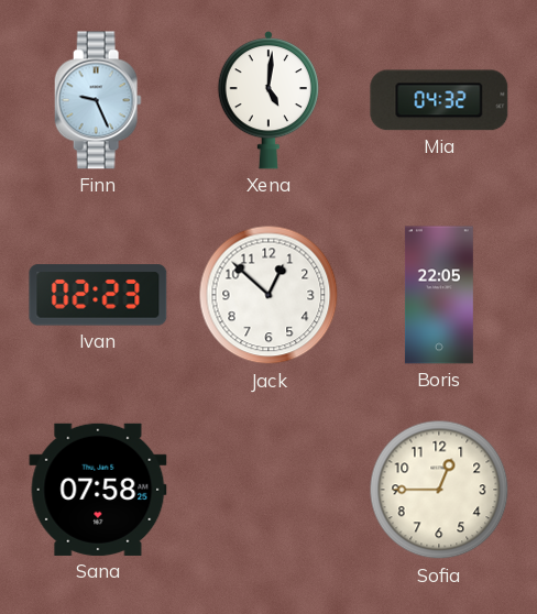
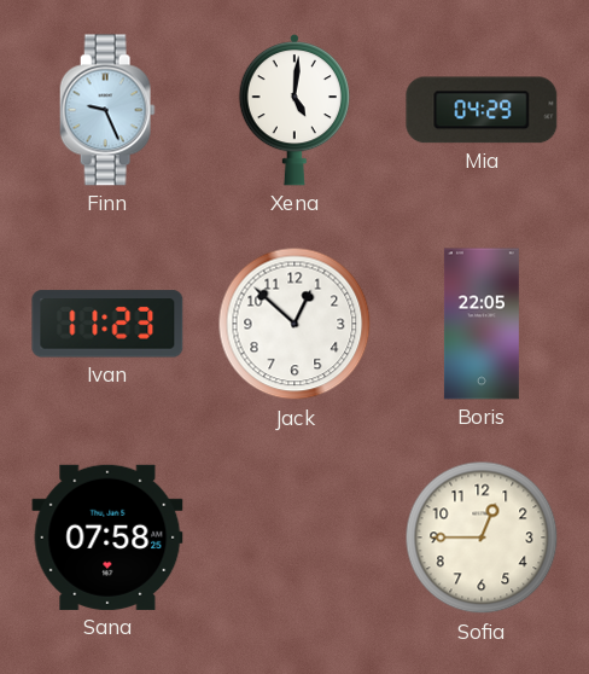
Mia: 04:32 -> 04:29
Ivan: 02:23 -> 11:23
